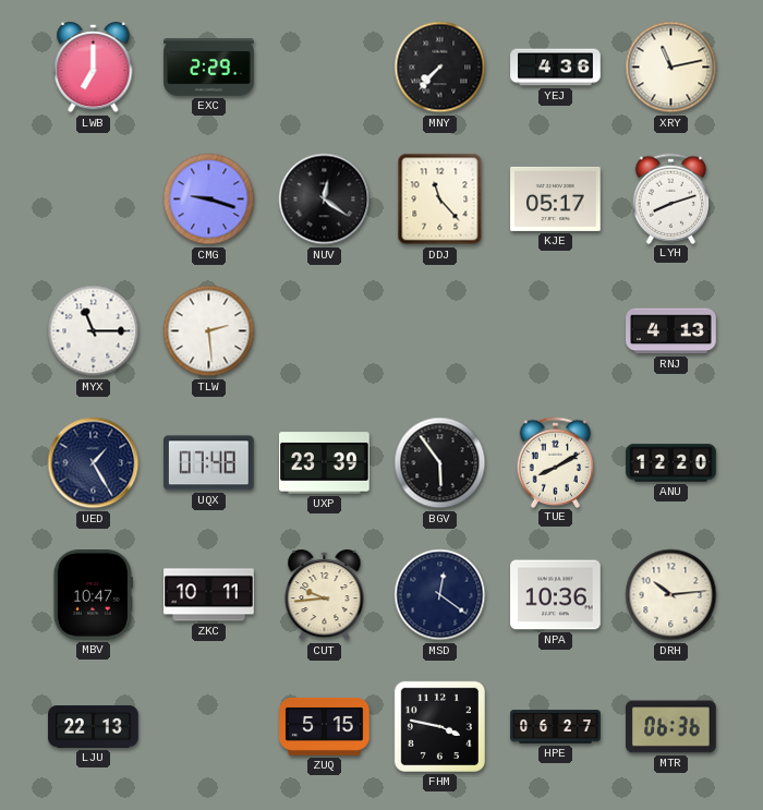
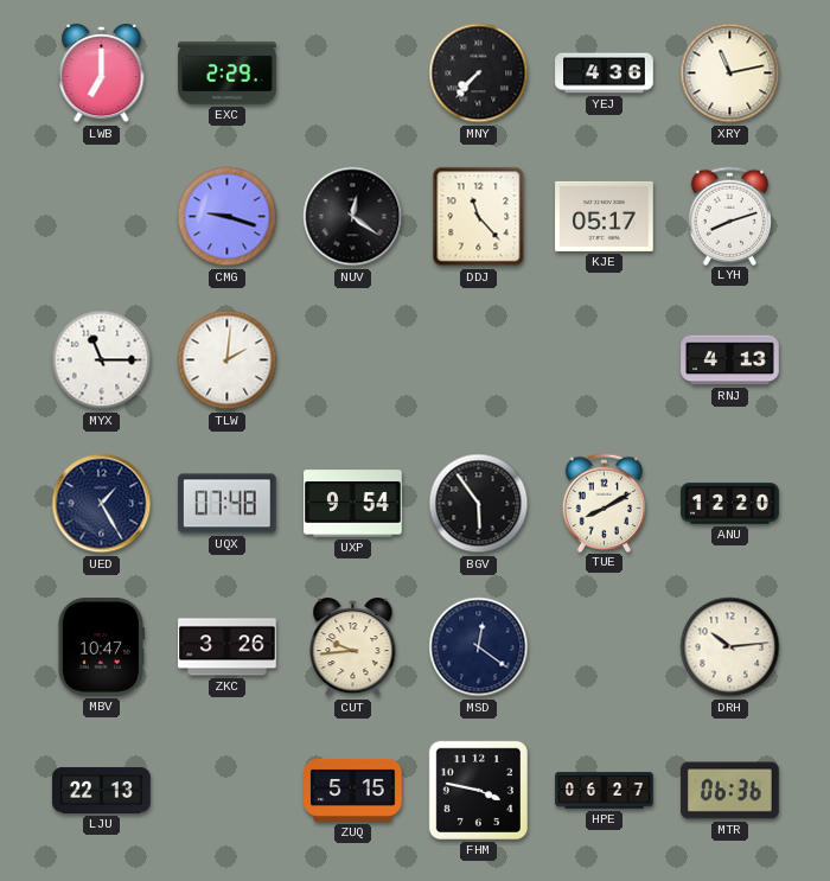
TLW: 2:29 -> 2:01
UXP: 23:39 -> 9:54
ZKC: 10:11 -> 3:26
NPA: 10:36 -> none
